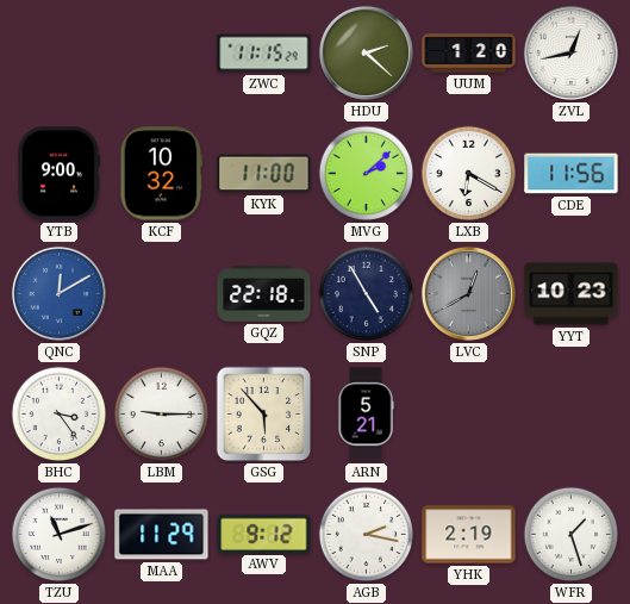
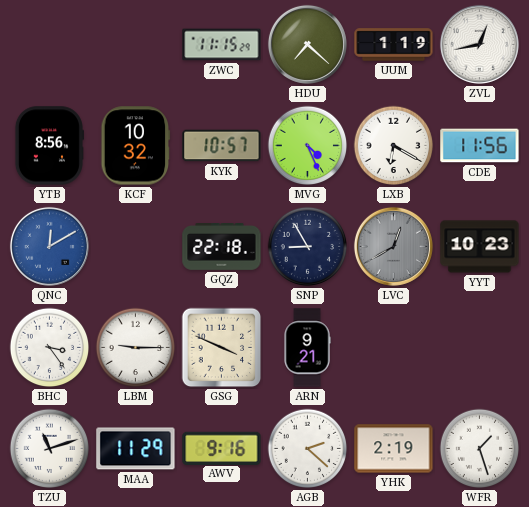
HDU: 2:22 -> 7:22
UUM: 1:20 -> 1:19
YTB: 9:00 -> 8:56
KYK: 11:00 -> 10:57
MVG: 2:08 -> 4:26
SNP: 4:55 -> 8:55
GSG: 5:53 -> 3:49
ARN: 5:21 -> 9:21
AWV: 9:12 -> 9:16
AGB: 2:17 -> 2:22
